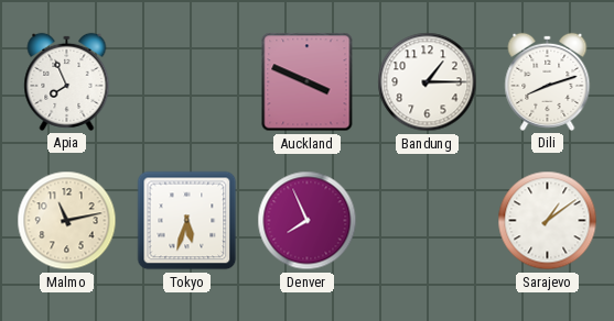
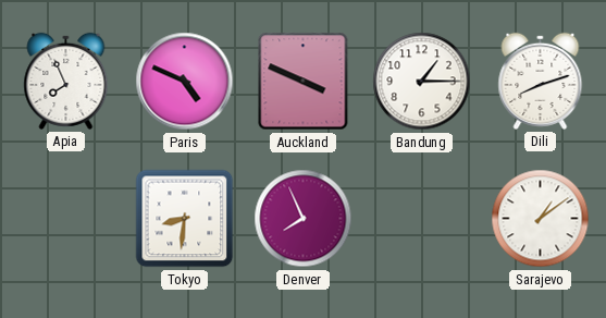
Paris: none -> 4:49
Malmo: 11:13 -> none
Tokyo: 5:33 -> 8:31
